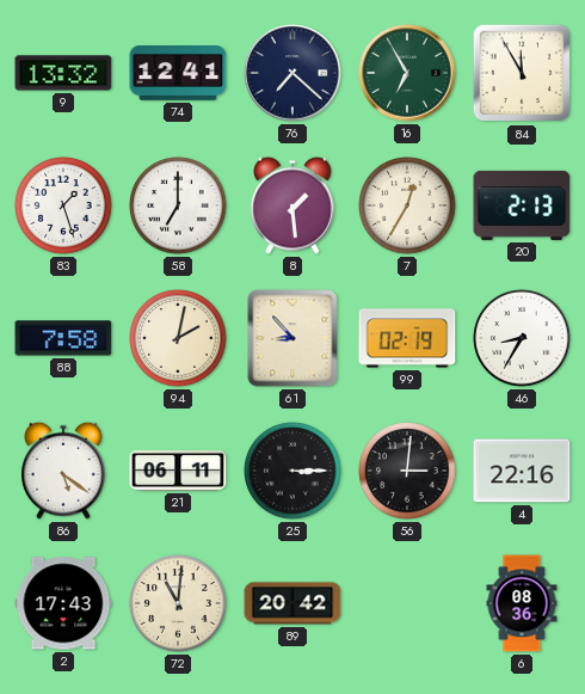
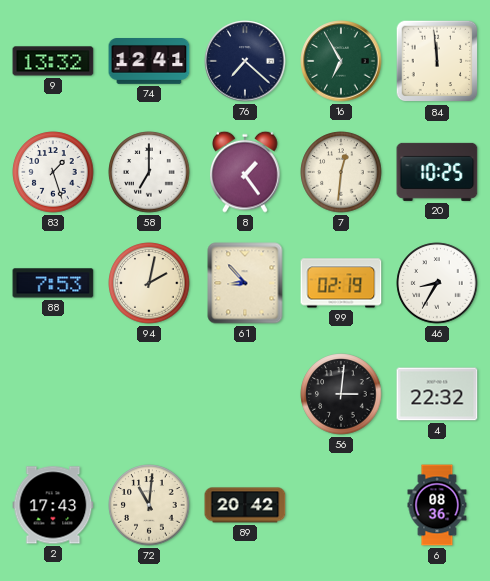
84: 11:55 -> 11:59
8: 1:29 -> 1:24
7: 12:35 -> 12:31
20: 2:13 -> 10:25
88: 7:58 -> 7:53
86: 5:21 -> none
21: 06:11 -> none
25: 3:15 -> none
4: 22:16 -> 22:32
